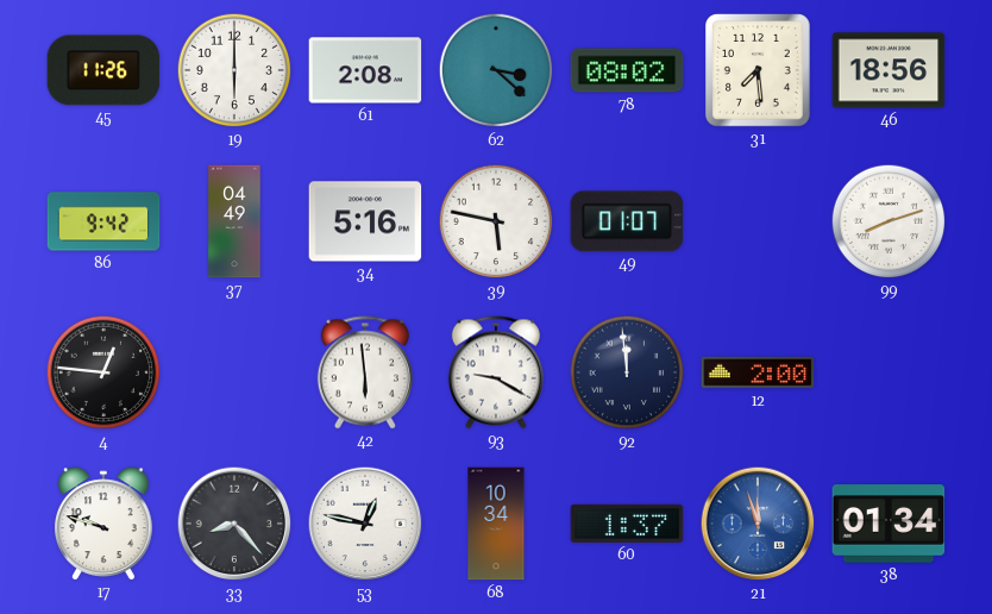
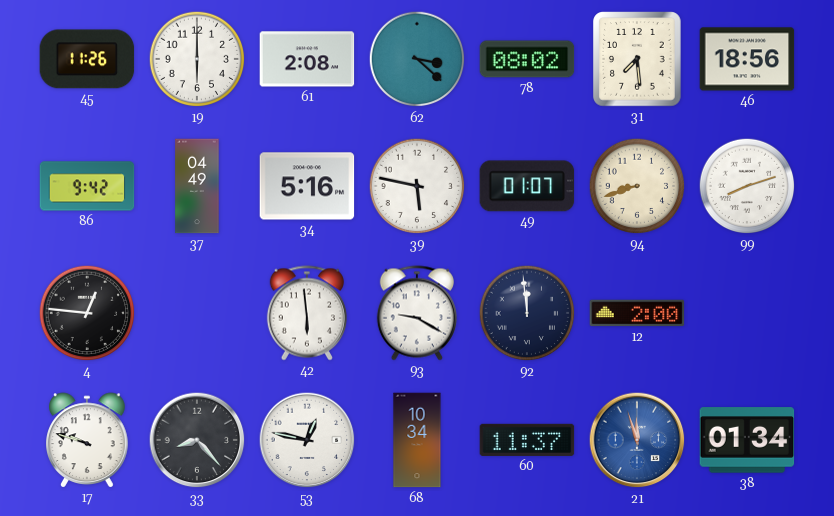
94: none -> 8:42
60: 1:37 -> 11:37
